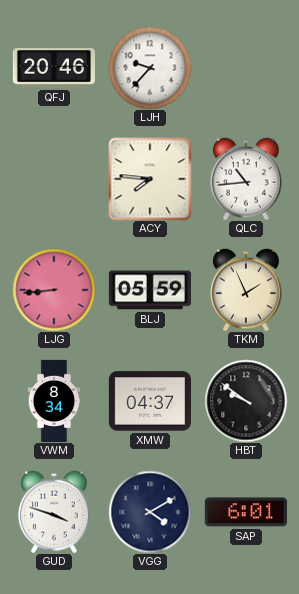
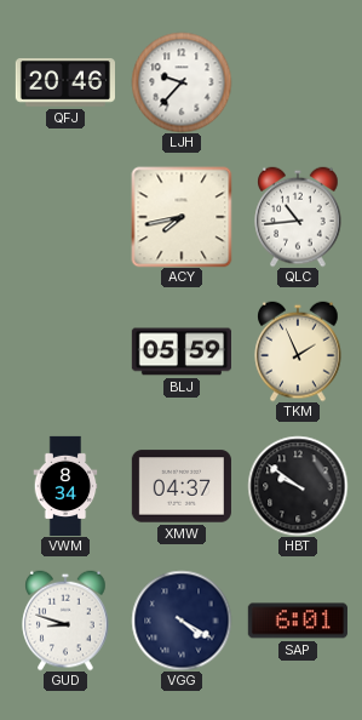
ACY: 7:46 -> 7:43
LJG: 8:44 -> none
GUD: 3:48 -> 8:48
VGG: 4:10 -> 4:20
